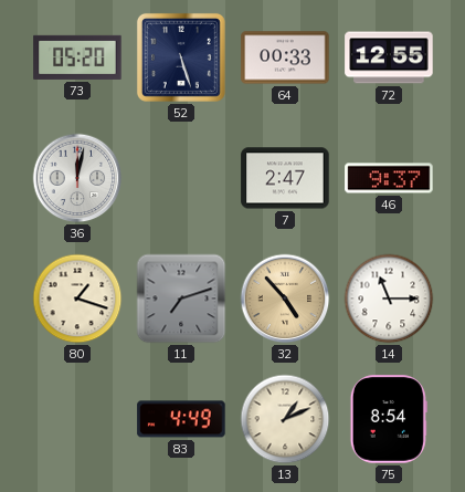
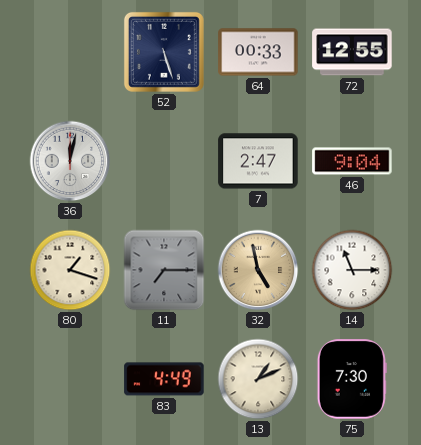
73: 05:20 -> none
46: 9:37 -> 9:04
11: 7:12 -> 7:15
32: 4:53 -> 4:58
75: 8:54 -> 7:30
